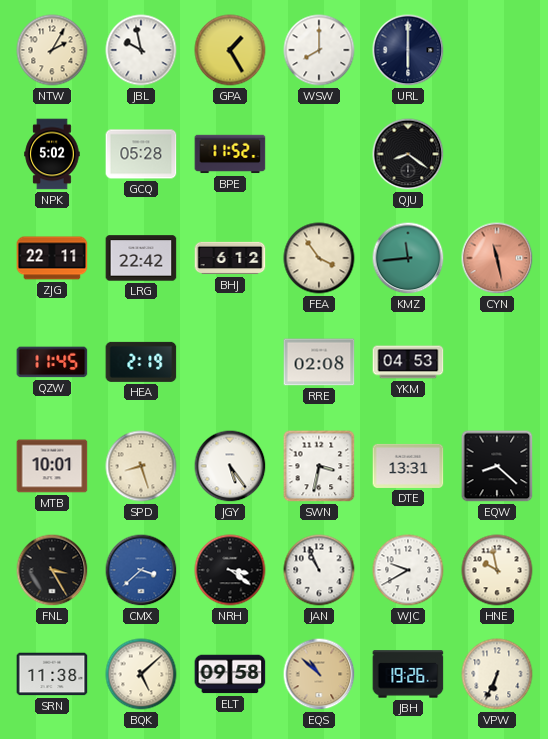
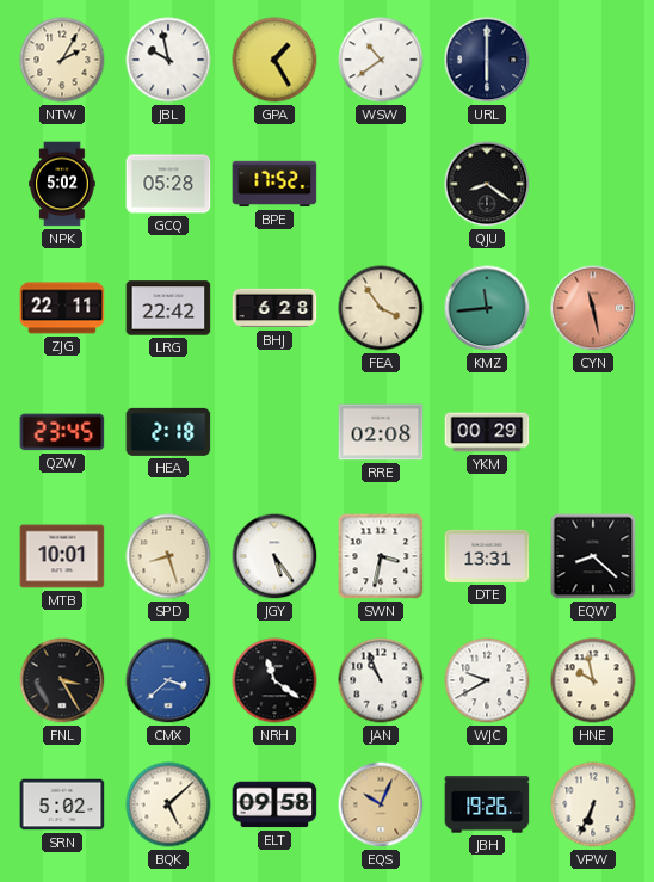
WSW: 8:00 -> 10:39
BPE: 11:52 -> 17:52
BHJ: 6:12 -> 6:28
QZW: 11:45 -> 23:45
HEA: 2:19 -> 2:18
YKM: 04:53 -> 00:29
NRH: 3:21 -> 11:21
SRN: 11:38 -> 5:02
EQS: 10:52 -> 10:04
